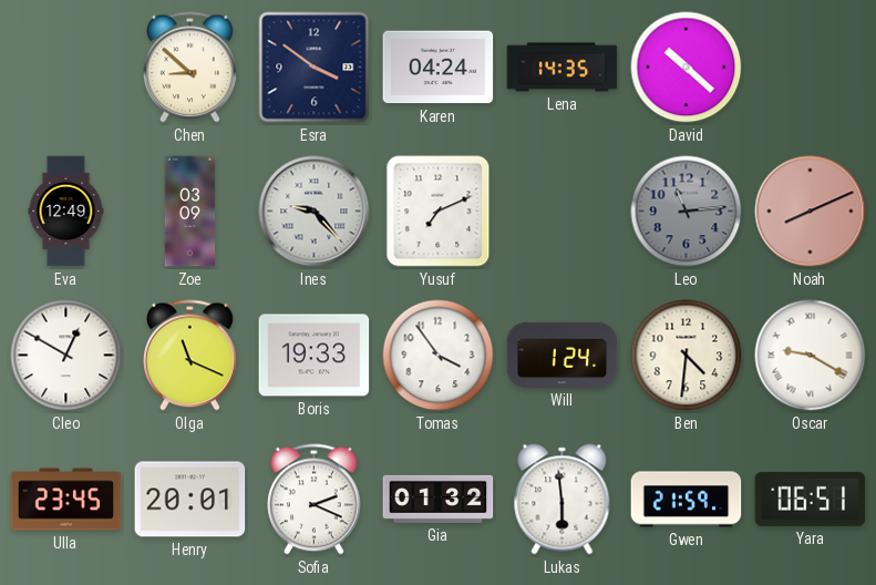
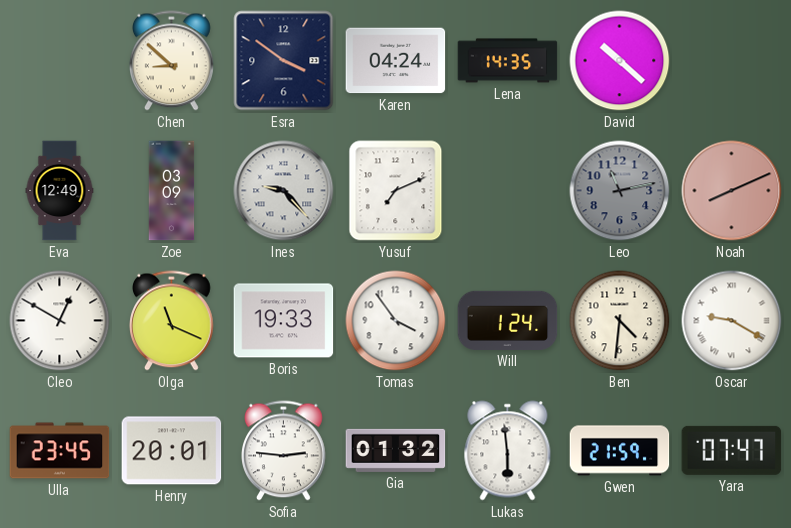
Leo: 11:14 -> 11:13
Sofia: 2:19 -> 2:46
Yara: 06:51 -> 07:47
